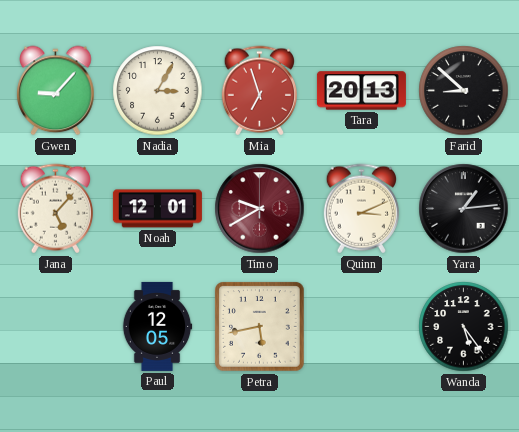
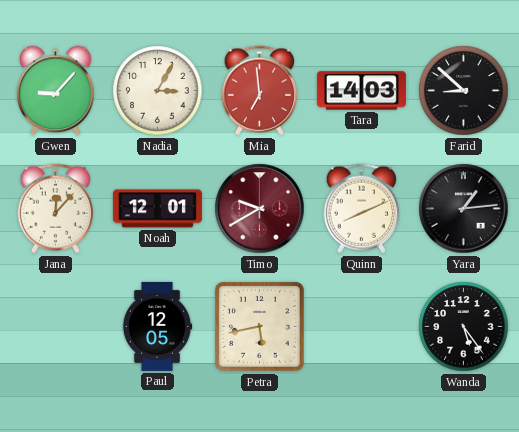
Mia: 6:57 -> 6:59
Tara: 20:13 -> 14:03
Jana: 5:07 -> 12:07
Quinn: 3:11 -> 8:11
